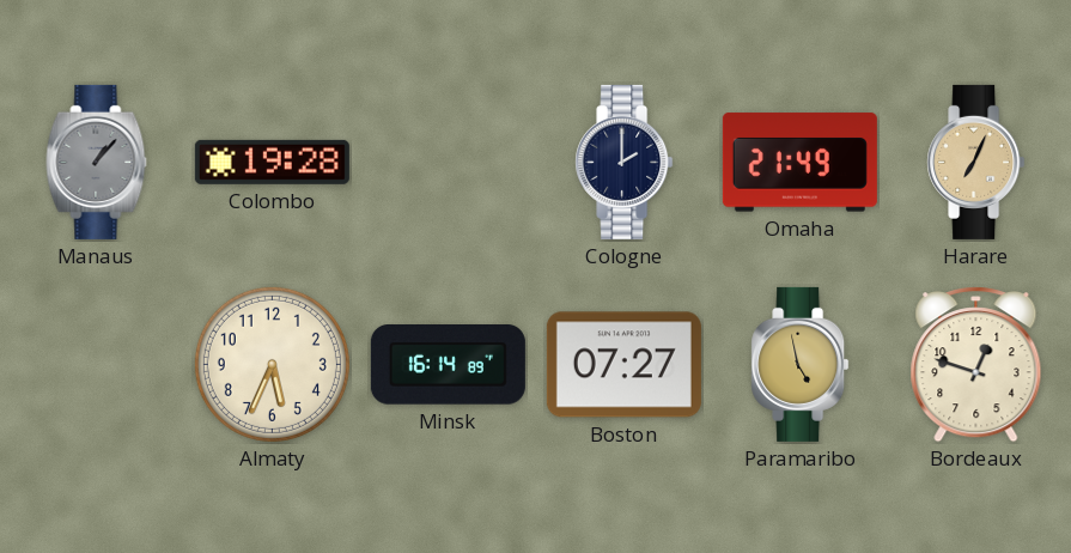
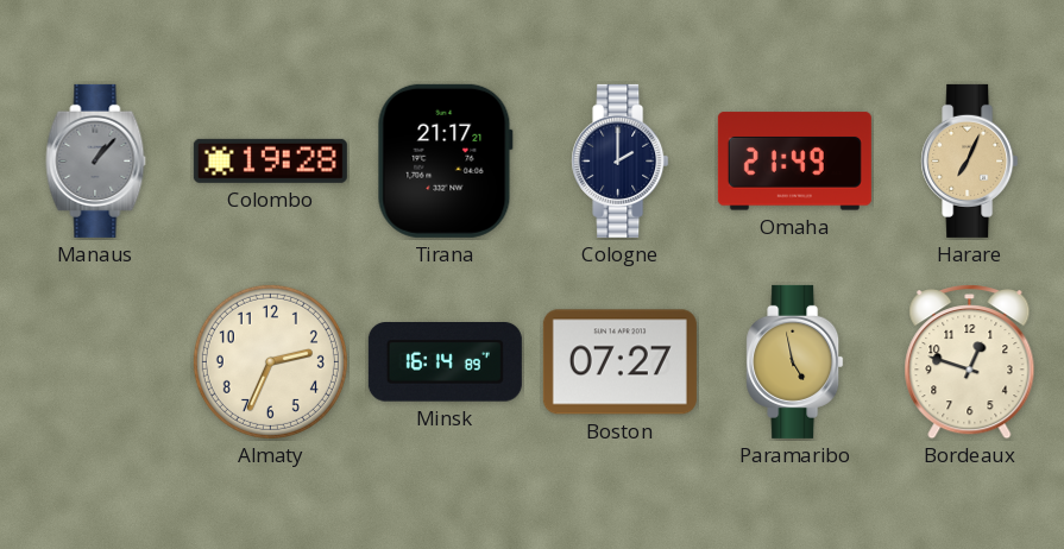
Tirana: none -> 21:17
Almaty: 5:34 -> 2:34
